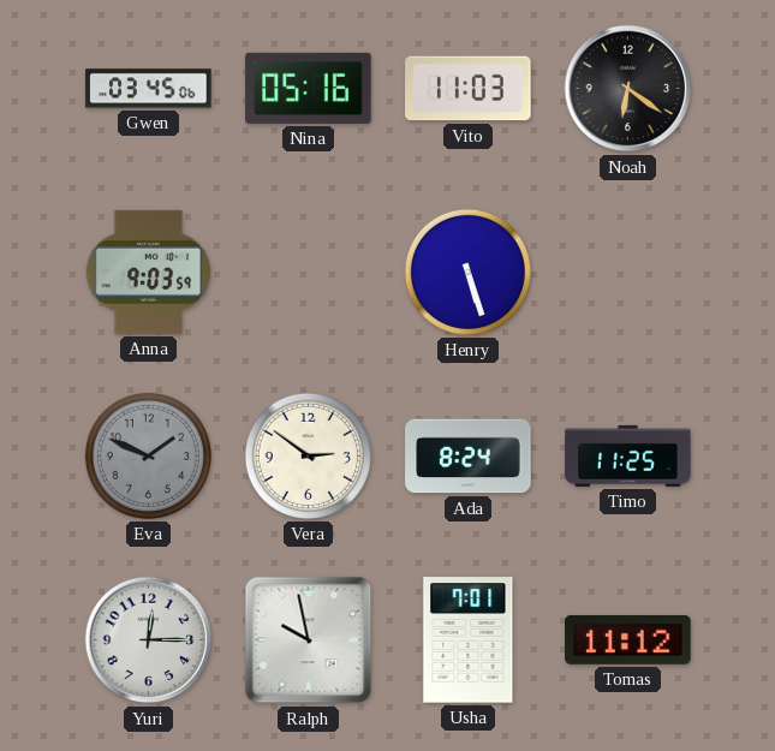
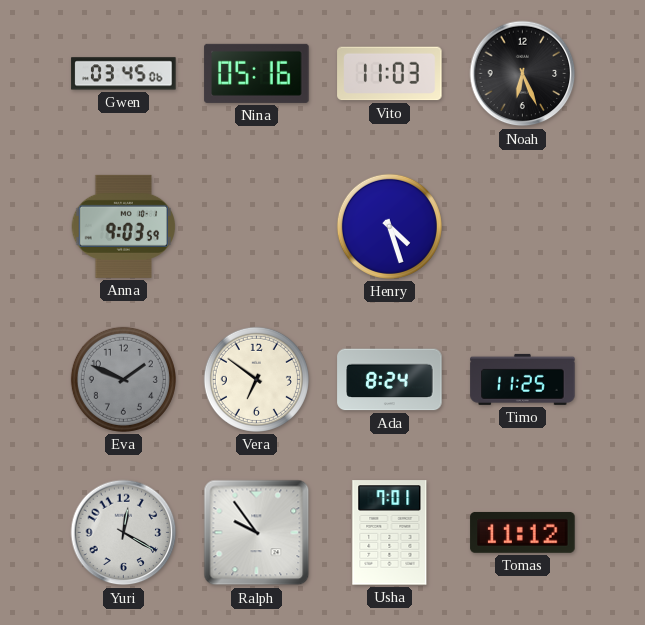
Noah: 6:21 -> 6:26
Henry: 5:27 -> 4:27
Vera: 2:51 -> 6:51
Yuri: 12:15 -> 12:20
Ralph: 9:58 -> 9:54
